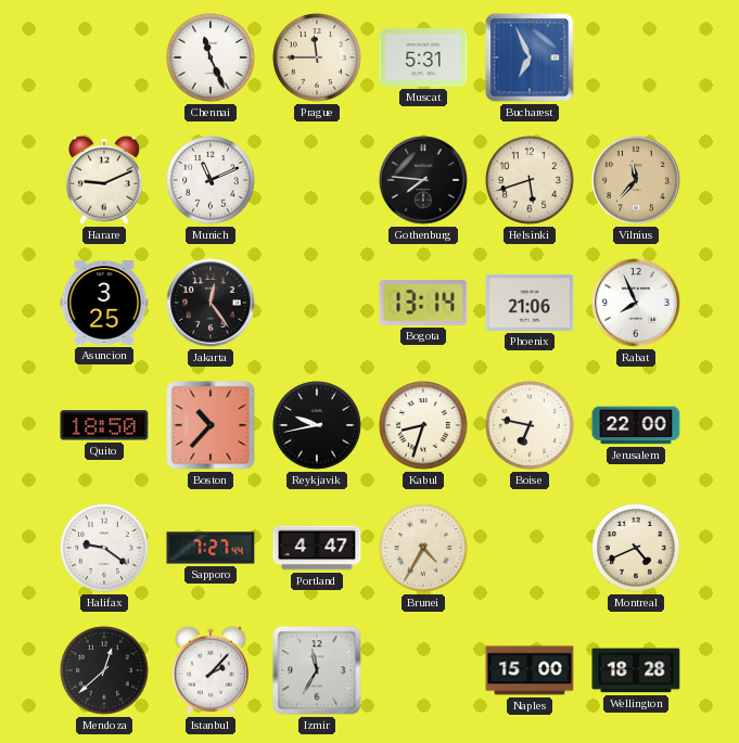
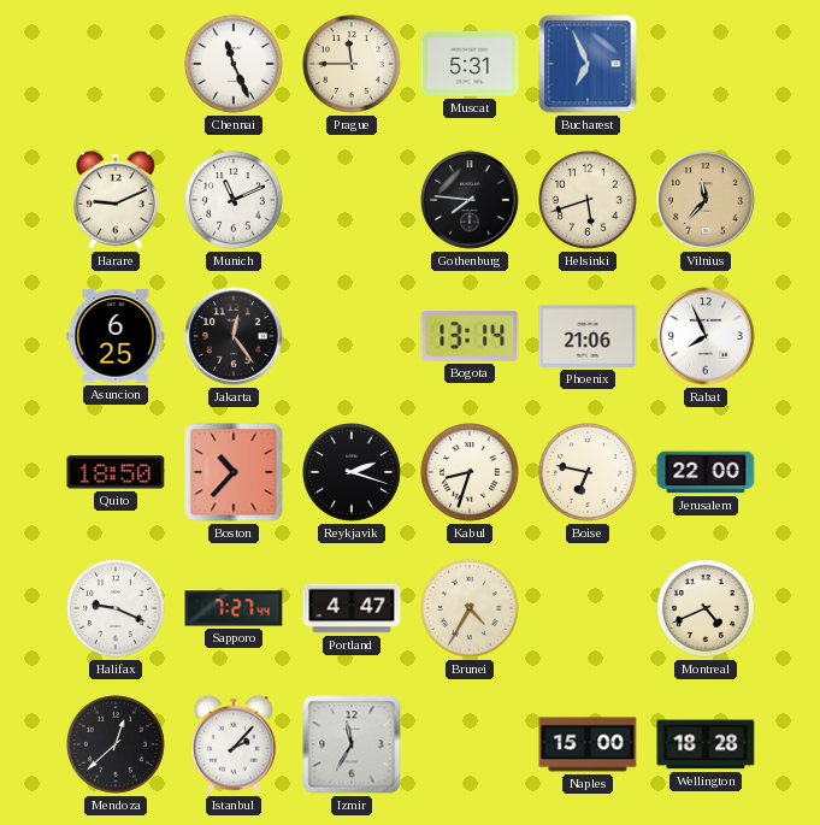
Asuncion: 3:25 -> 6:25
Reykjavik: 9:43 -> 2:18
Halifax: 9:21 -> 9:19
